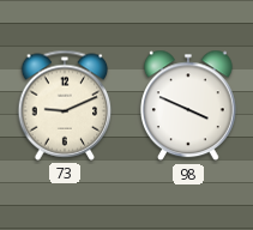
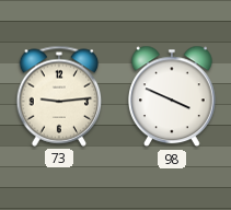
73: 9:11 -> 9:14
